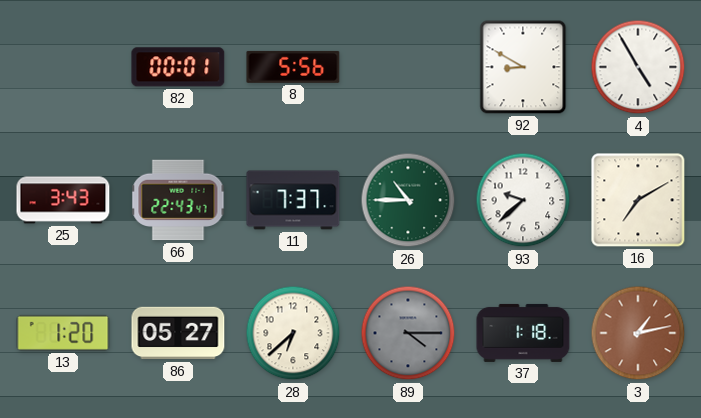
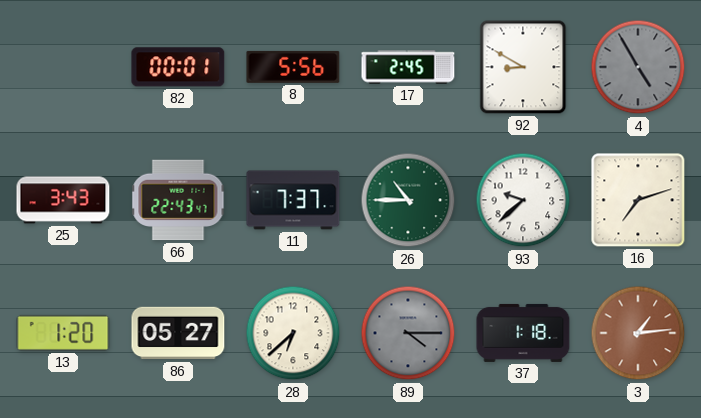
17: none -> 2:45
4 dial: white -> grey
16: 7:10 -> 7:12
3: 1:13 -> 1:14
